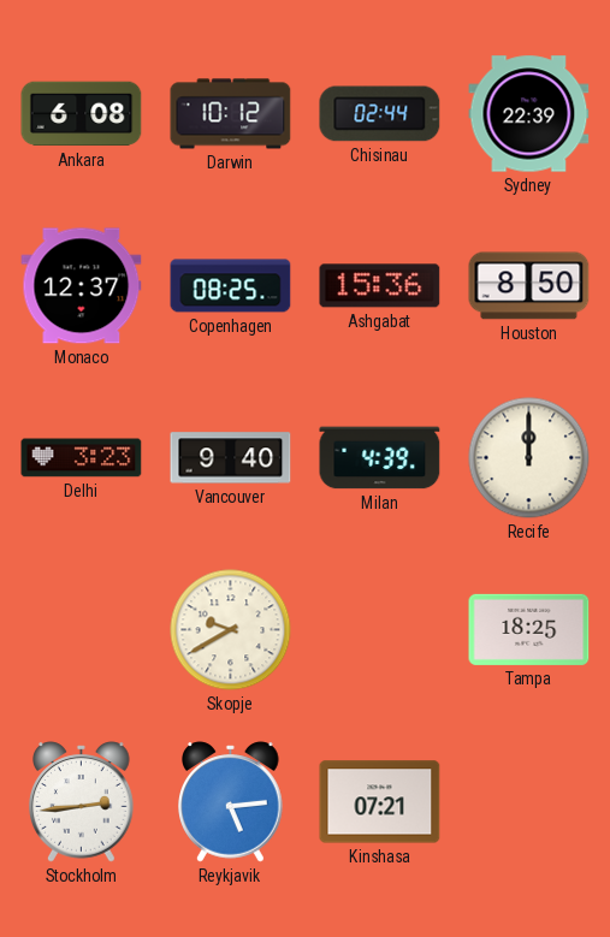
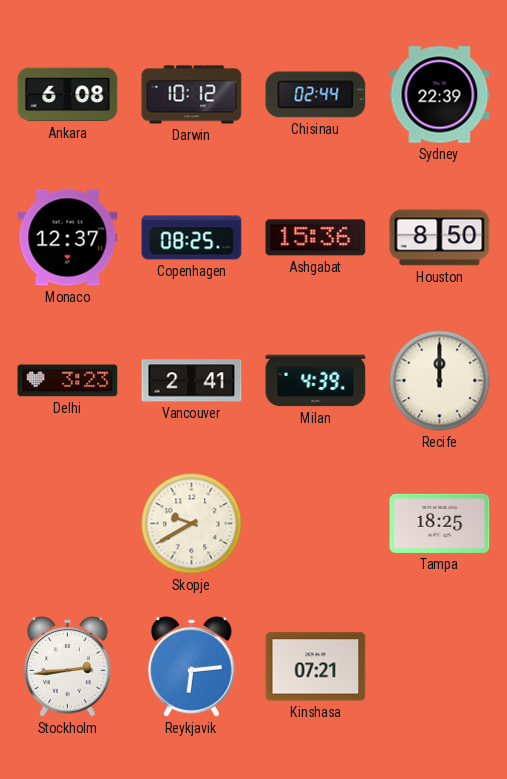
Vancouver: 9:40 -> 2:41
Reykjavik: 5:14 -> 6:14
